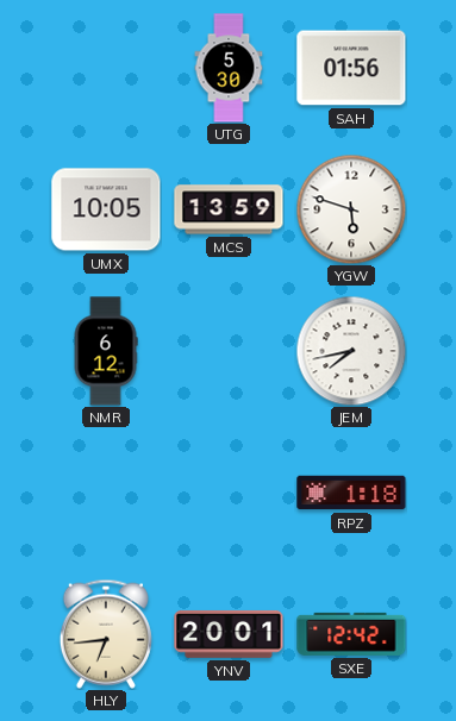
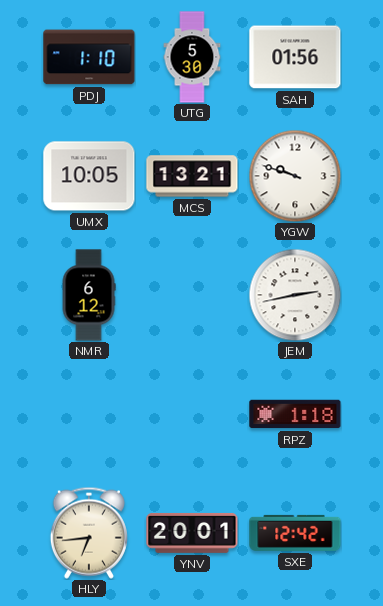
PDJ: none -> 1:10
MCS: 13:59 -> 13:21
YGW: 5:48 -> 9:48
JEM: 7:43 -> 2:43
